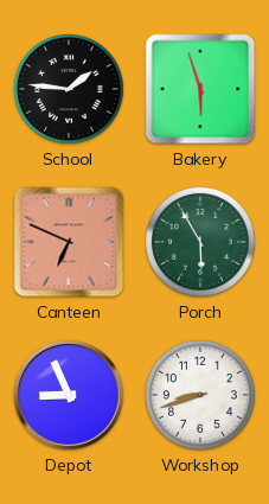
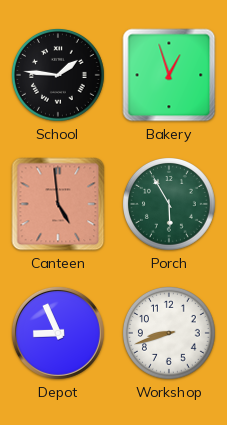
Bakery: 5:57 -> 12:57
Canteen: 6:49 -> 4:59
